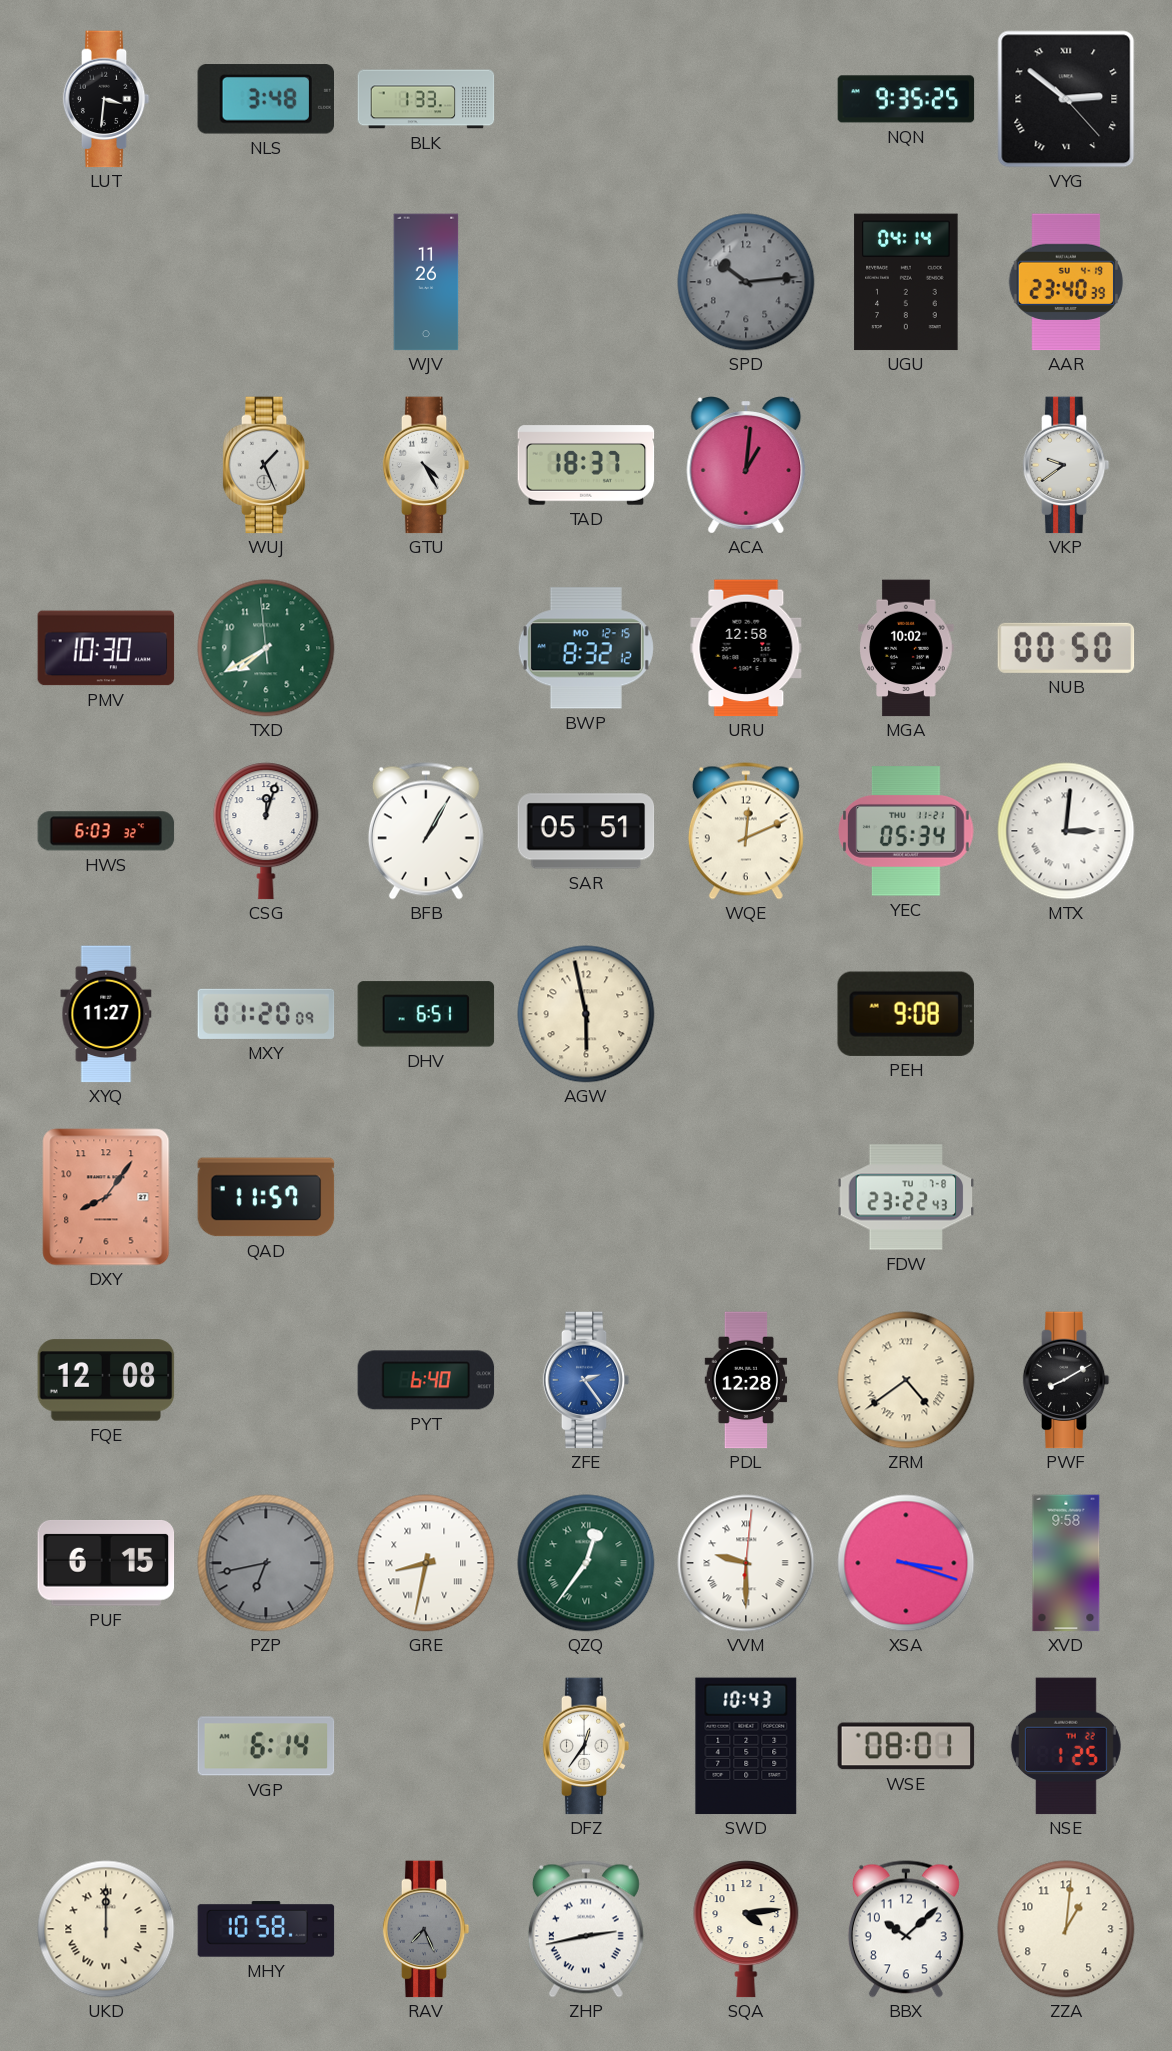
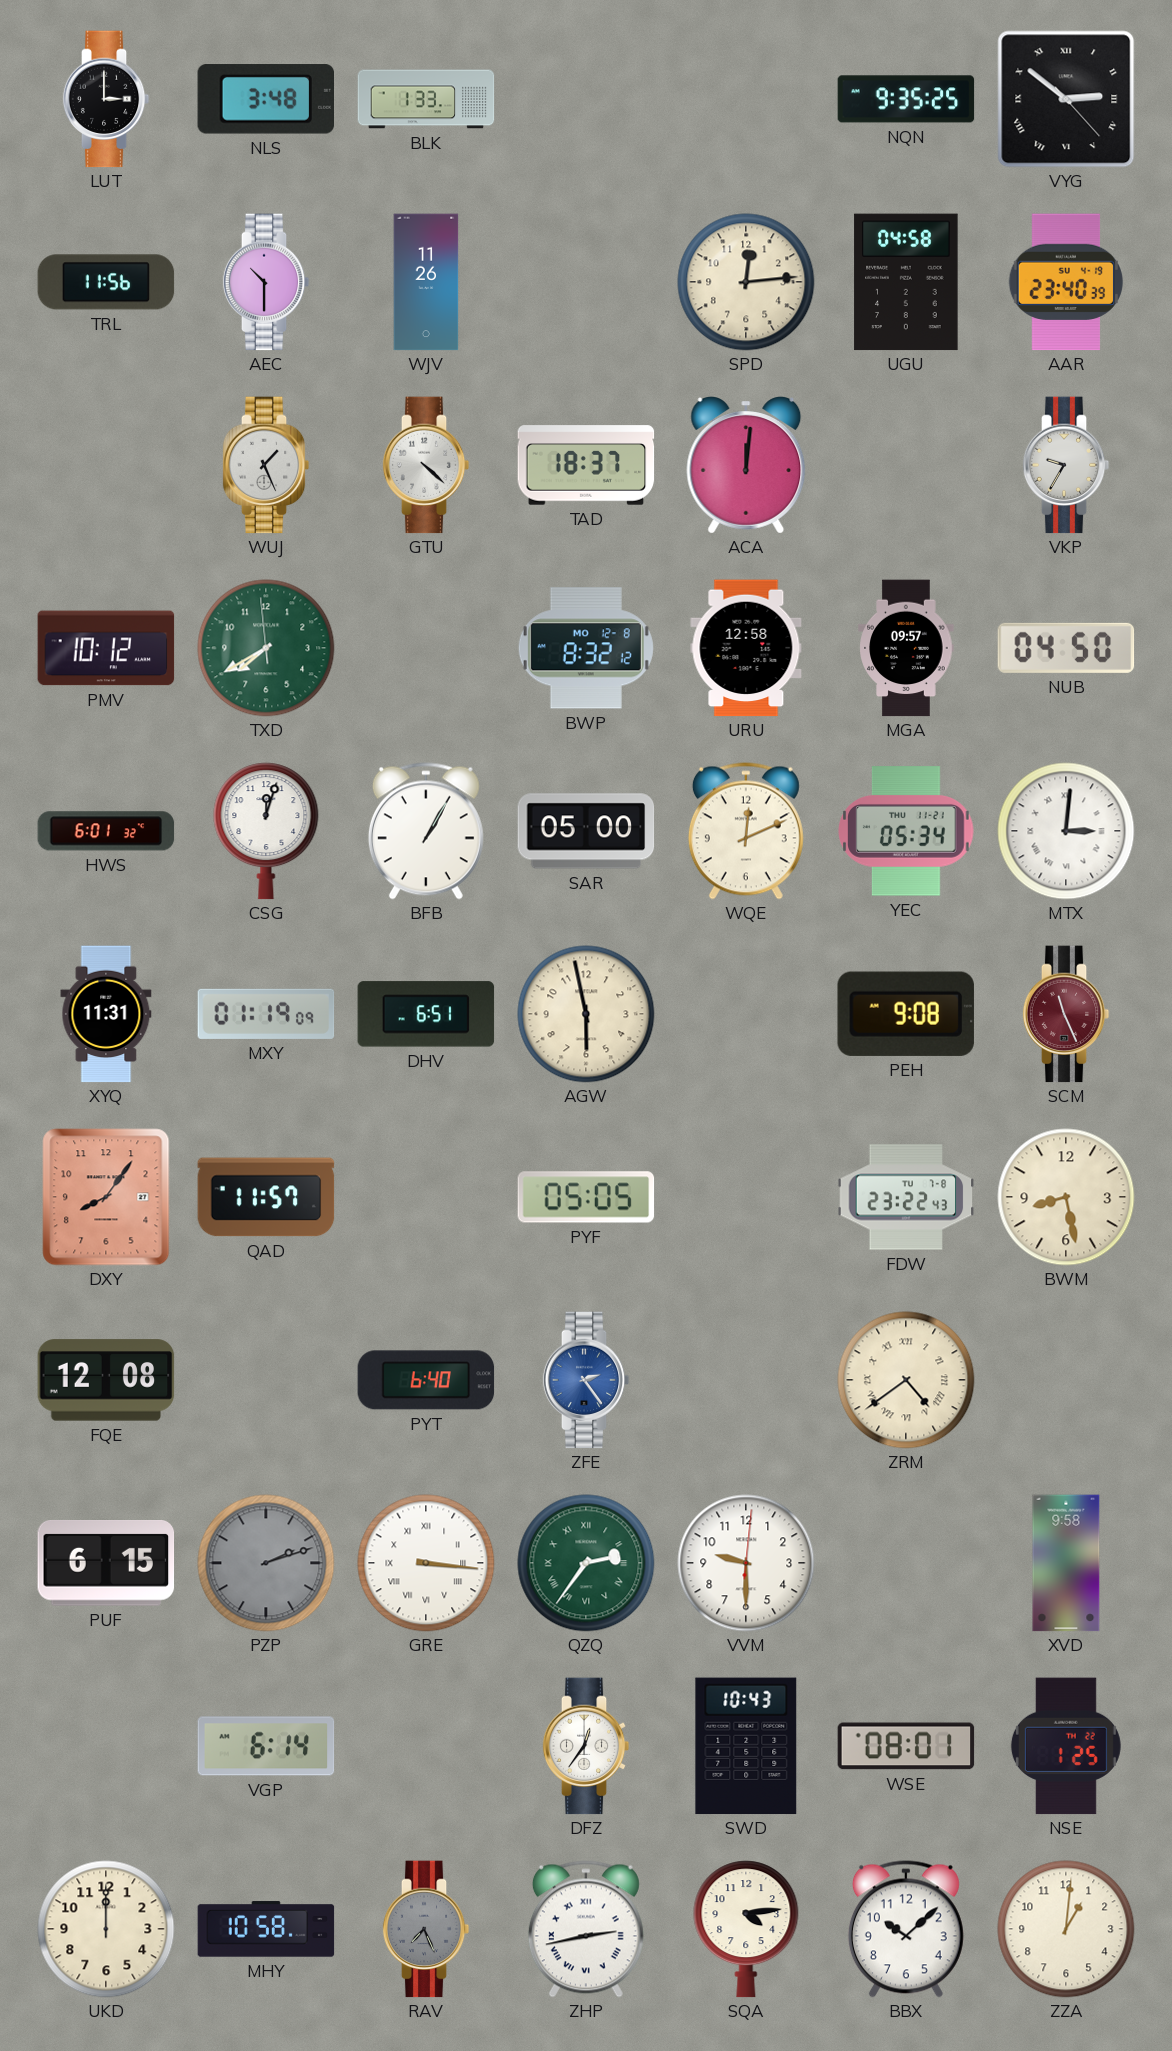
LUT: 3:31 -> 3:00
TRL: none -> 11:56
AEC: none -> 10:30
SPD: 10:14 -> 12:14
SPD dial: grey -> cream
UGU: 04:14 -> 04:58
GTU: 4:25 -> 4:22
ACA: 1:01 -> 12:01
VKP: 9:39 -> 9:35
PMV: 10:30 -> 10:12
BWP date: MO 12-15 -> MO 12-8
MGA: 10:02 -> 09:57
NUB: 00:50 -> 04:50
HWS: 6:03 -> 6:01
SAR: 05:51 -> 05:00
XYQ: 11:27 -> 11:31
MXY: 01:20 -> 01:19
SCM: none -> 11:26
PYF: none -> 05:05
BWM: none -> 8:28
PDL: 12:28 -> none
PWF: 8:10 -> none
PZP: 6:43 -> 2:12
GRE: 8:32 -> 3:16
QZQ: 12:36 -> 2:36
VVM numerals: Roman -> Arabic
XSA: 3:18 -> none
UKD numerals: Roman -> Arabic
